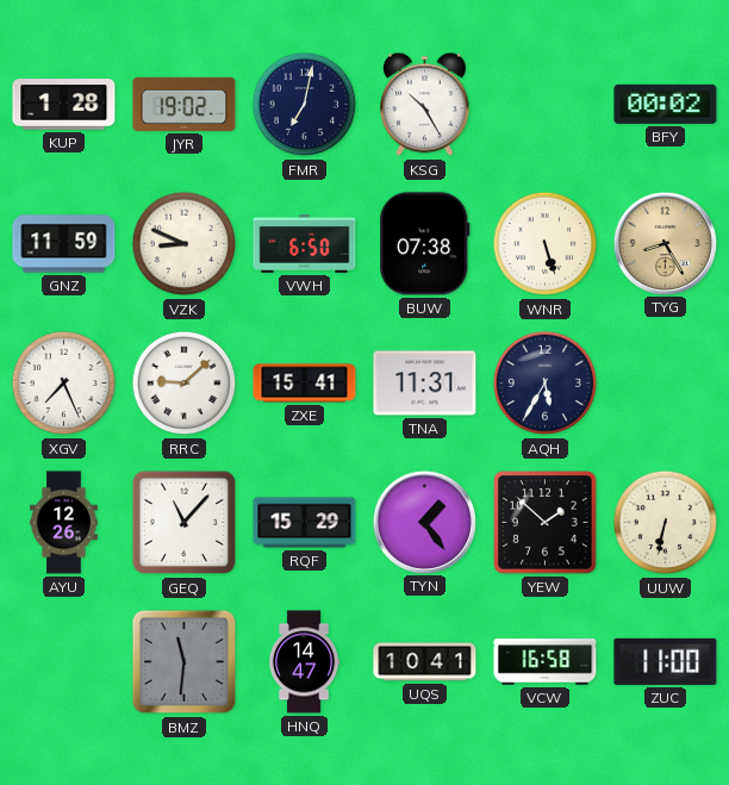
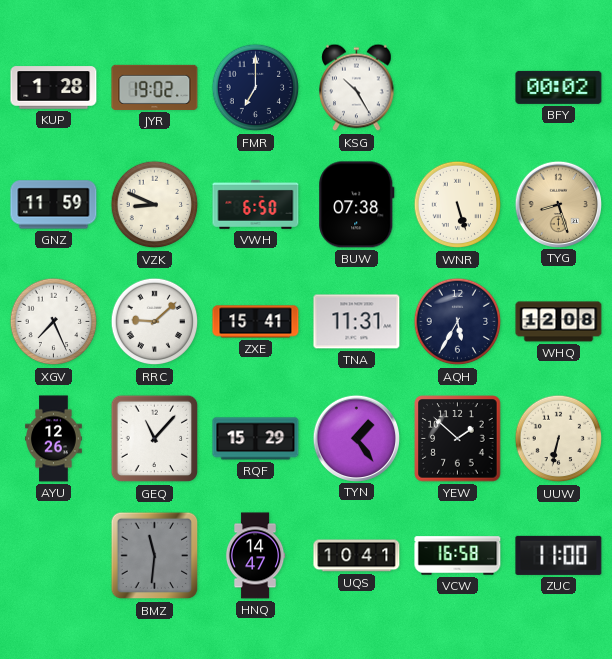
FMR: 7:02 -> 7:00
TYG: 8:25 -> 8:27
WHQ: none -> 12:08
